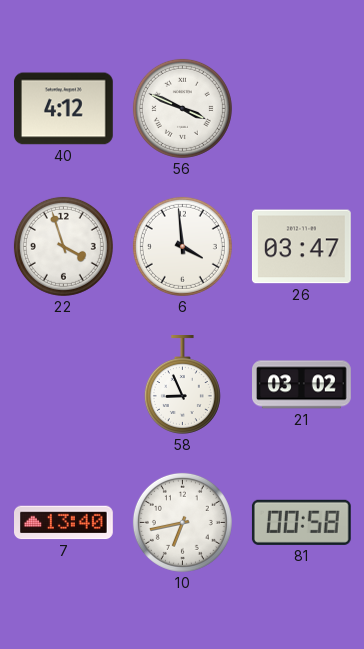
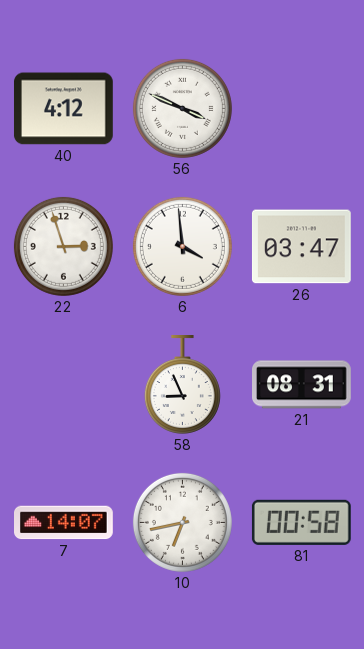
22: 3:57 -> 2:57
21: 03:02 -> 08:31
7: 13:40 -> 14:07
